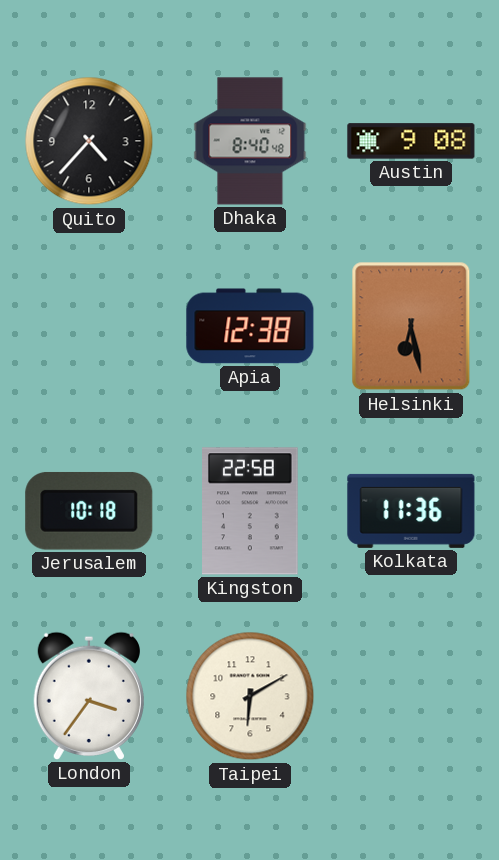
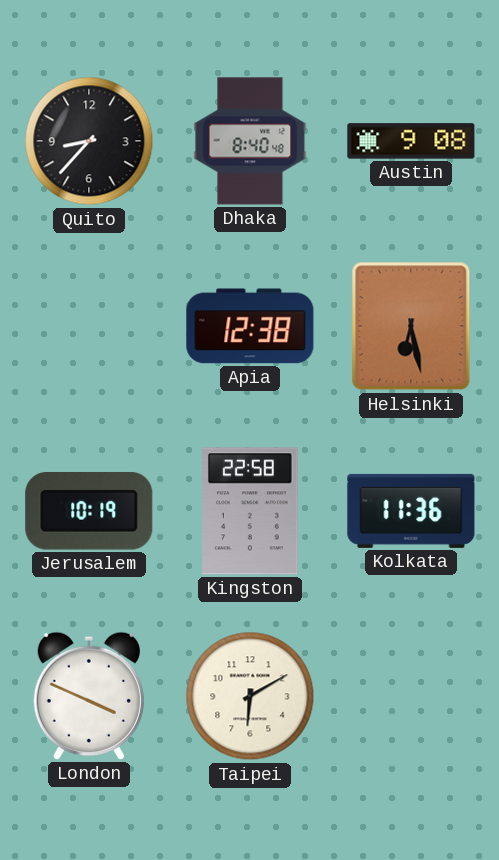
Quito: 4:37 -> 8:37
Jerusalem: 10:18 -> 10:19
London: 3:36 -> 3:49
